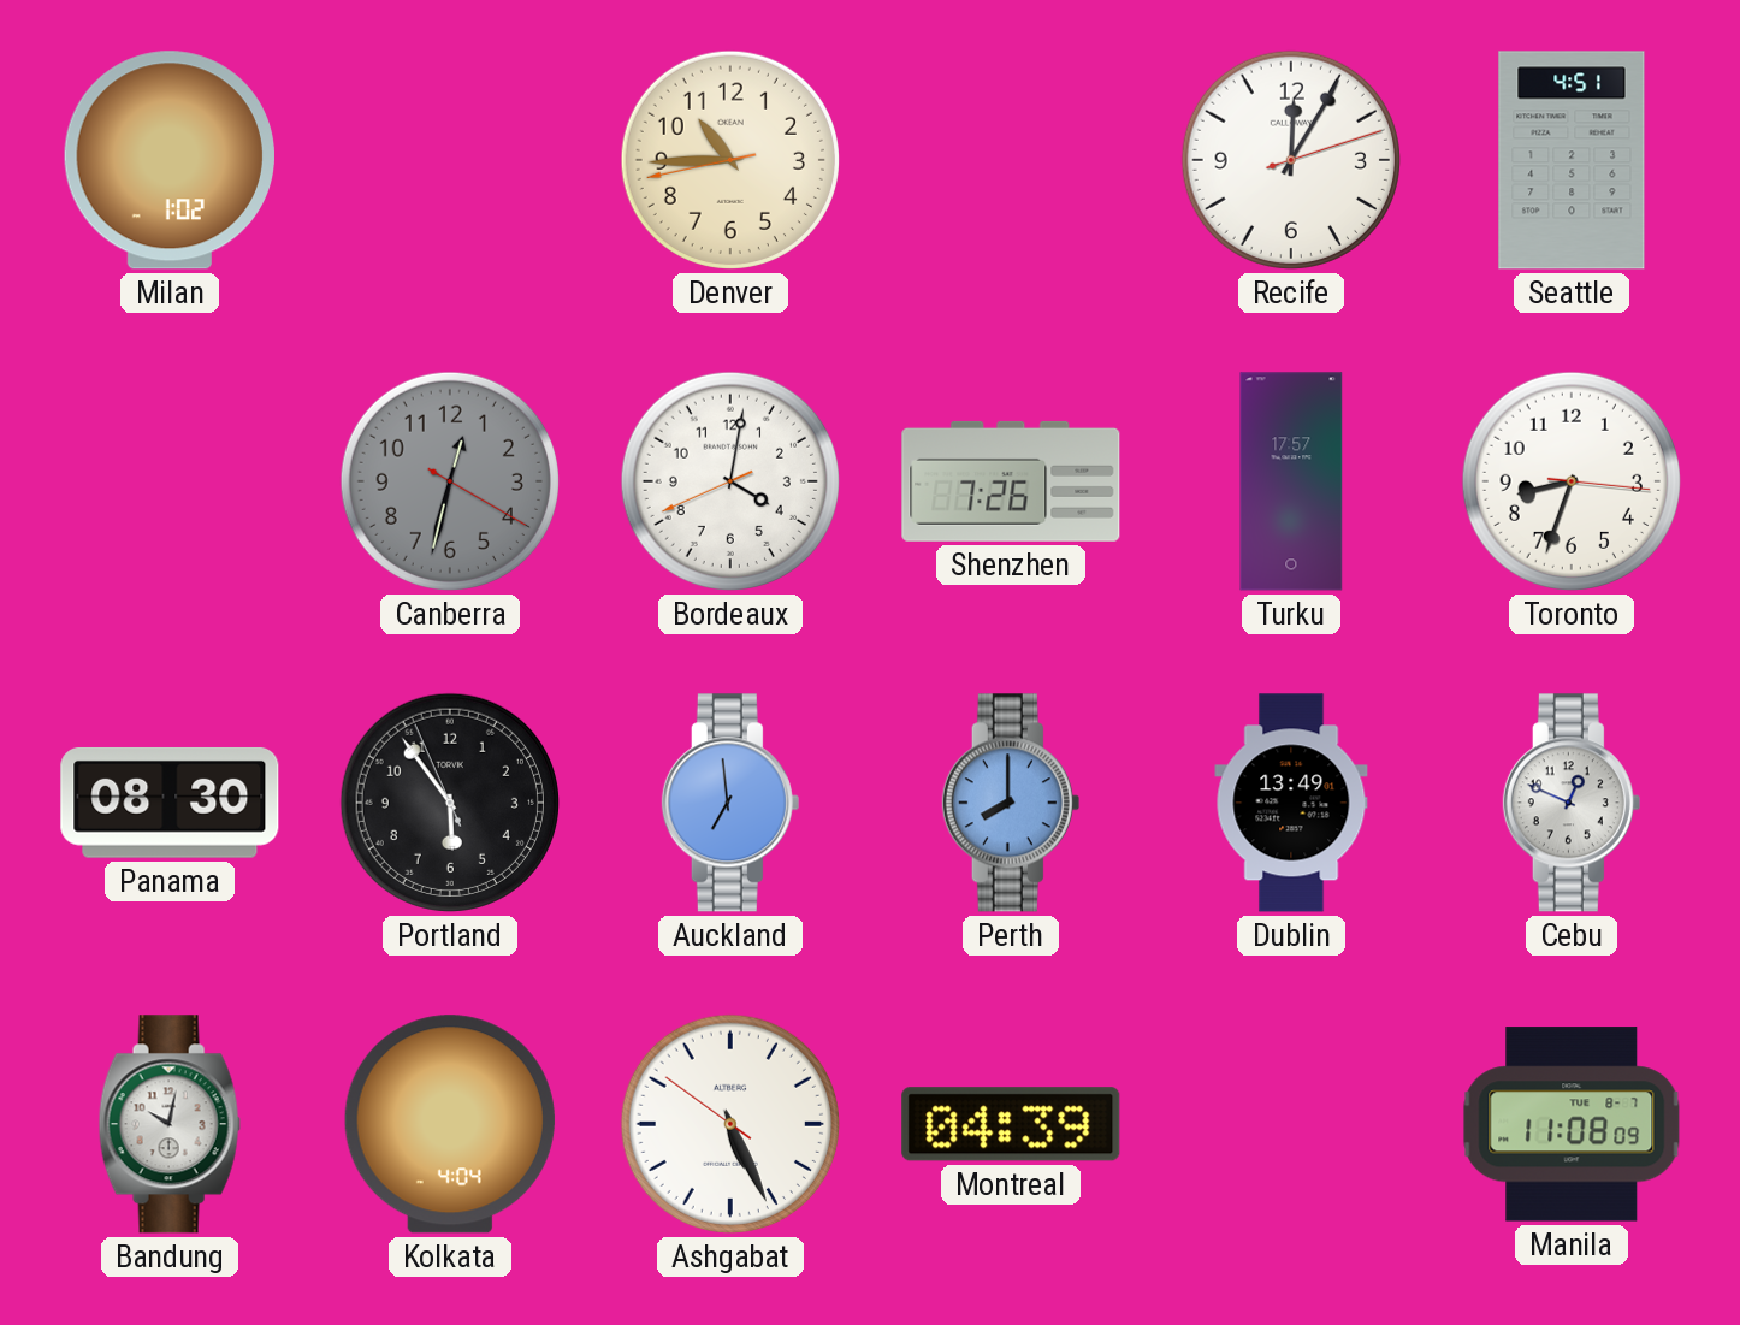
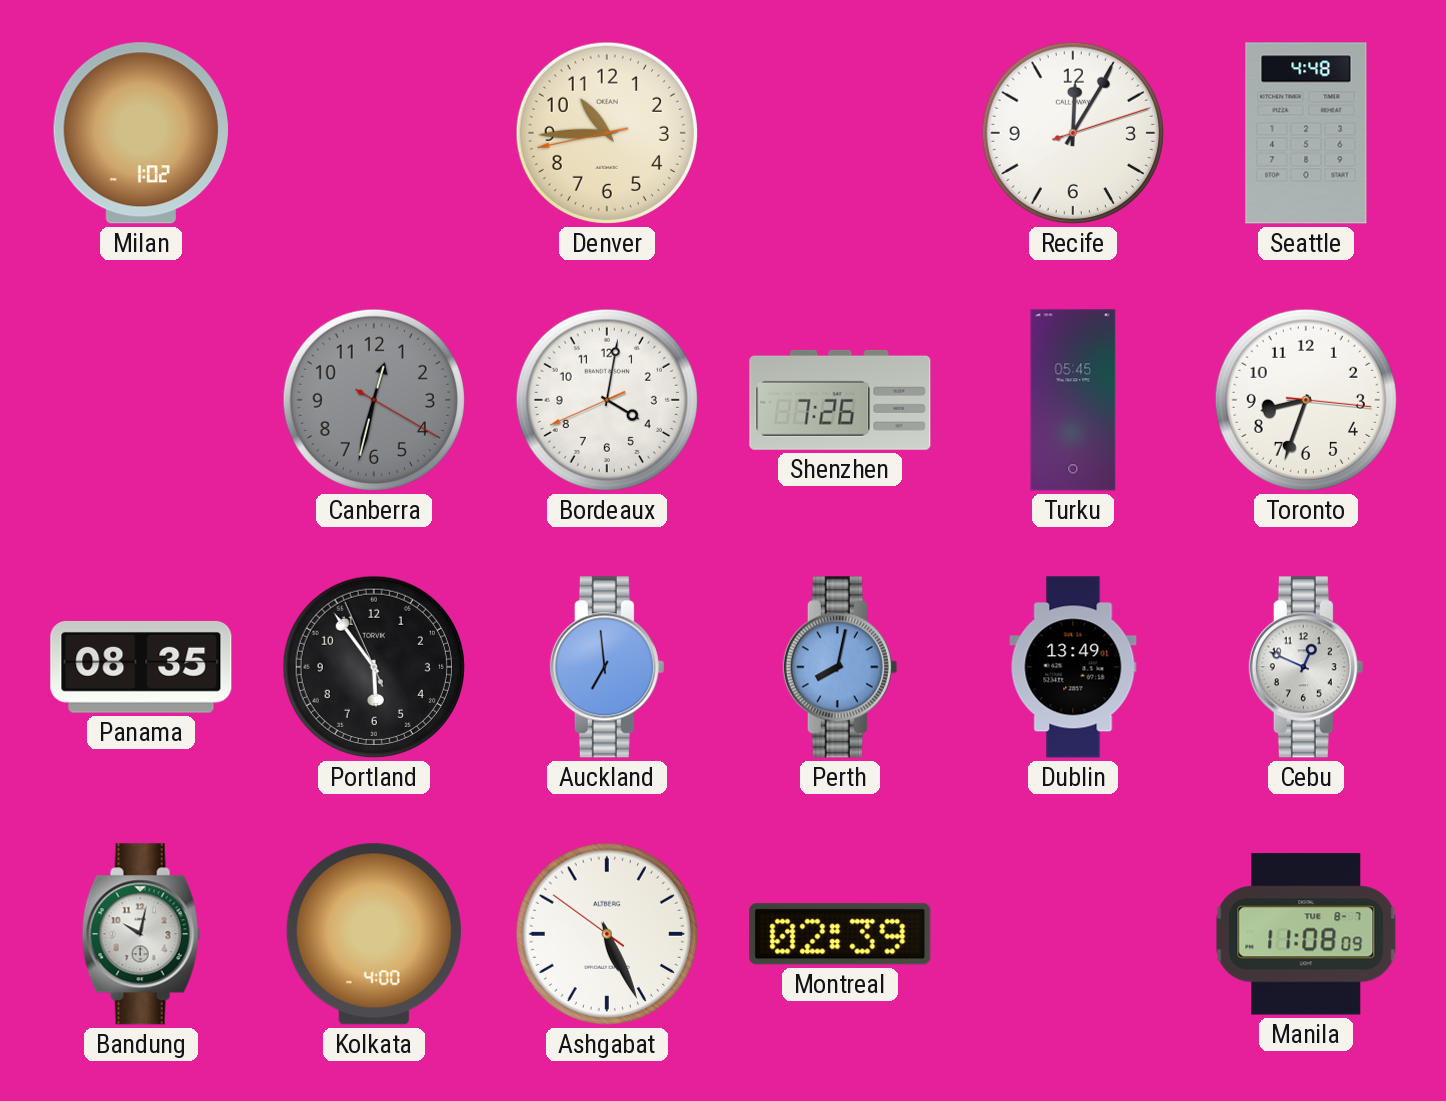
Seattle: 4:51 -> 4:48
Turku: 17:57 -> 05:45
Panama: 08:30 -> 08:35
Perth: 8:00 -> 8:02
Kolkata: 4:04 -> 4:00
Montreal: 04:39 -> 02:39
